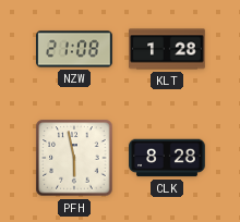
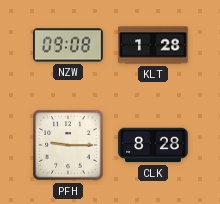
NZW: 21:08 -> 09:08
PFH: 5:58 -> 9:15
